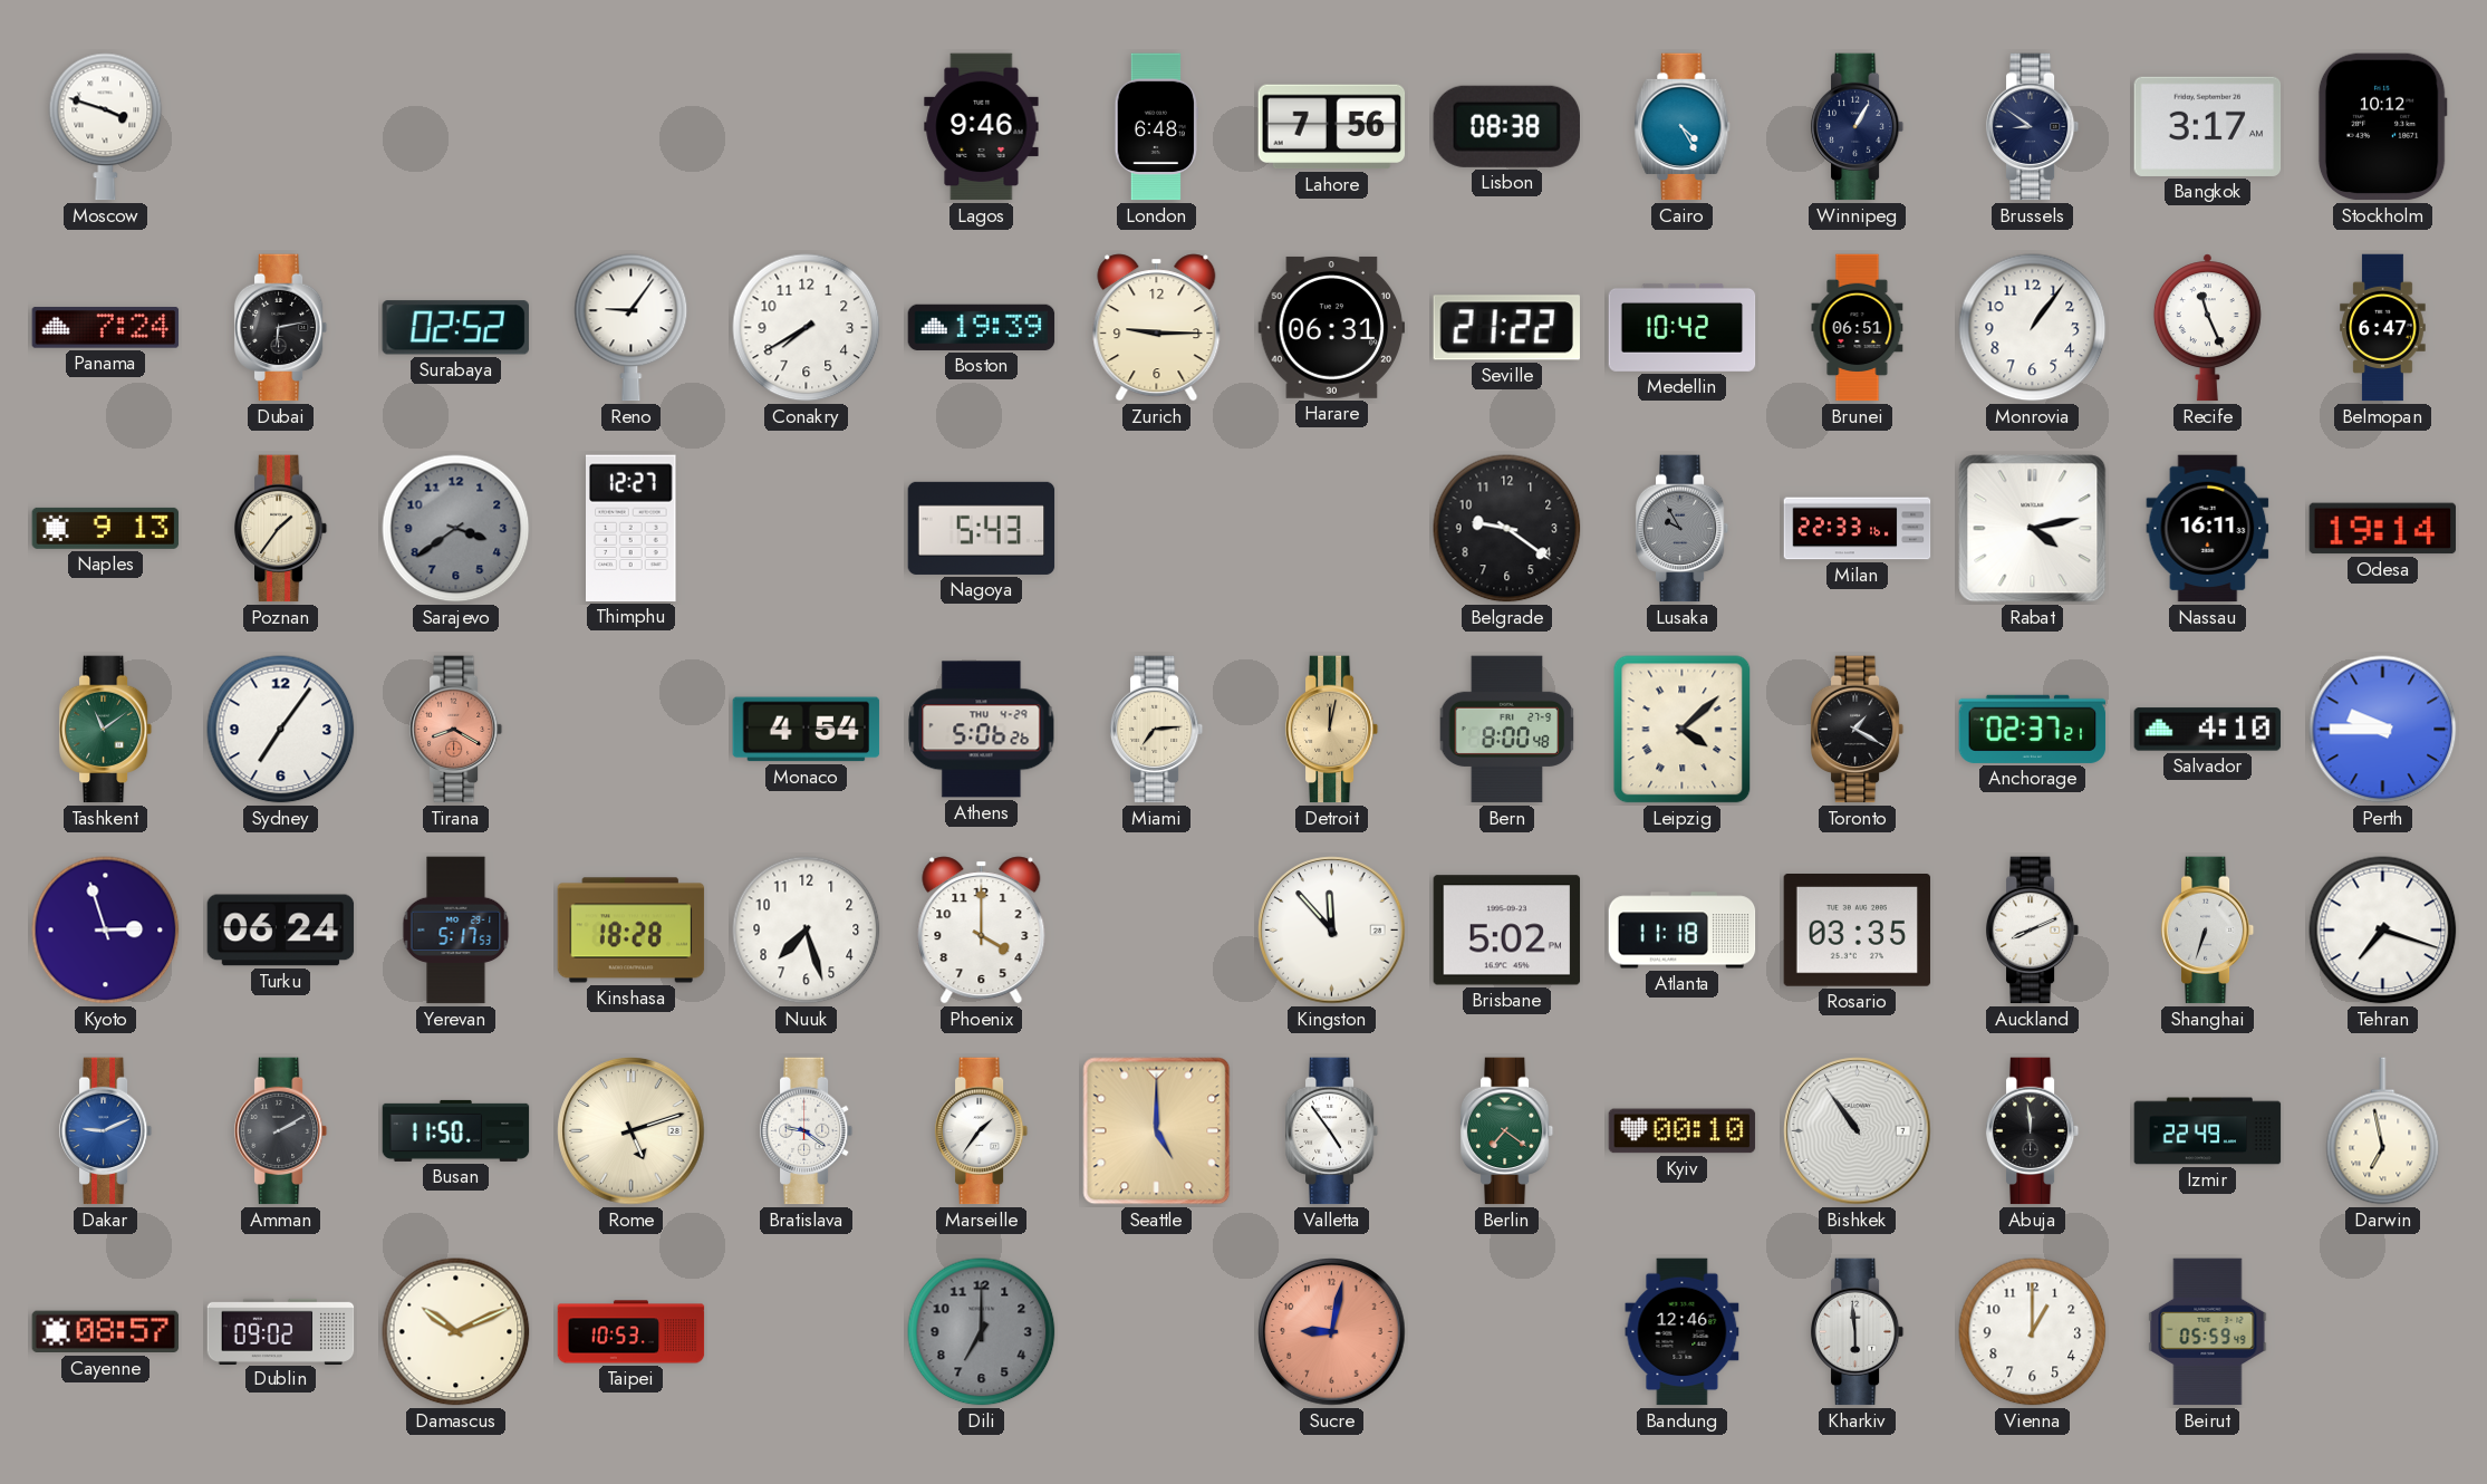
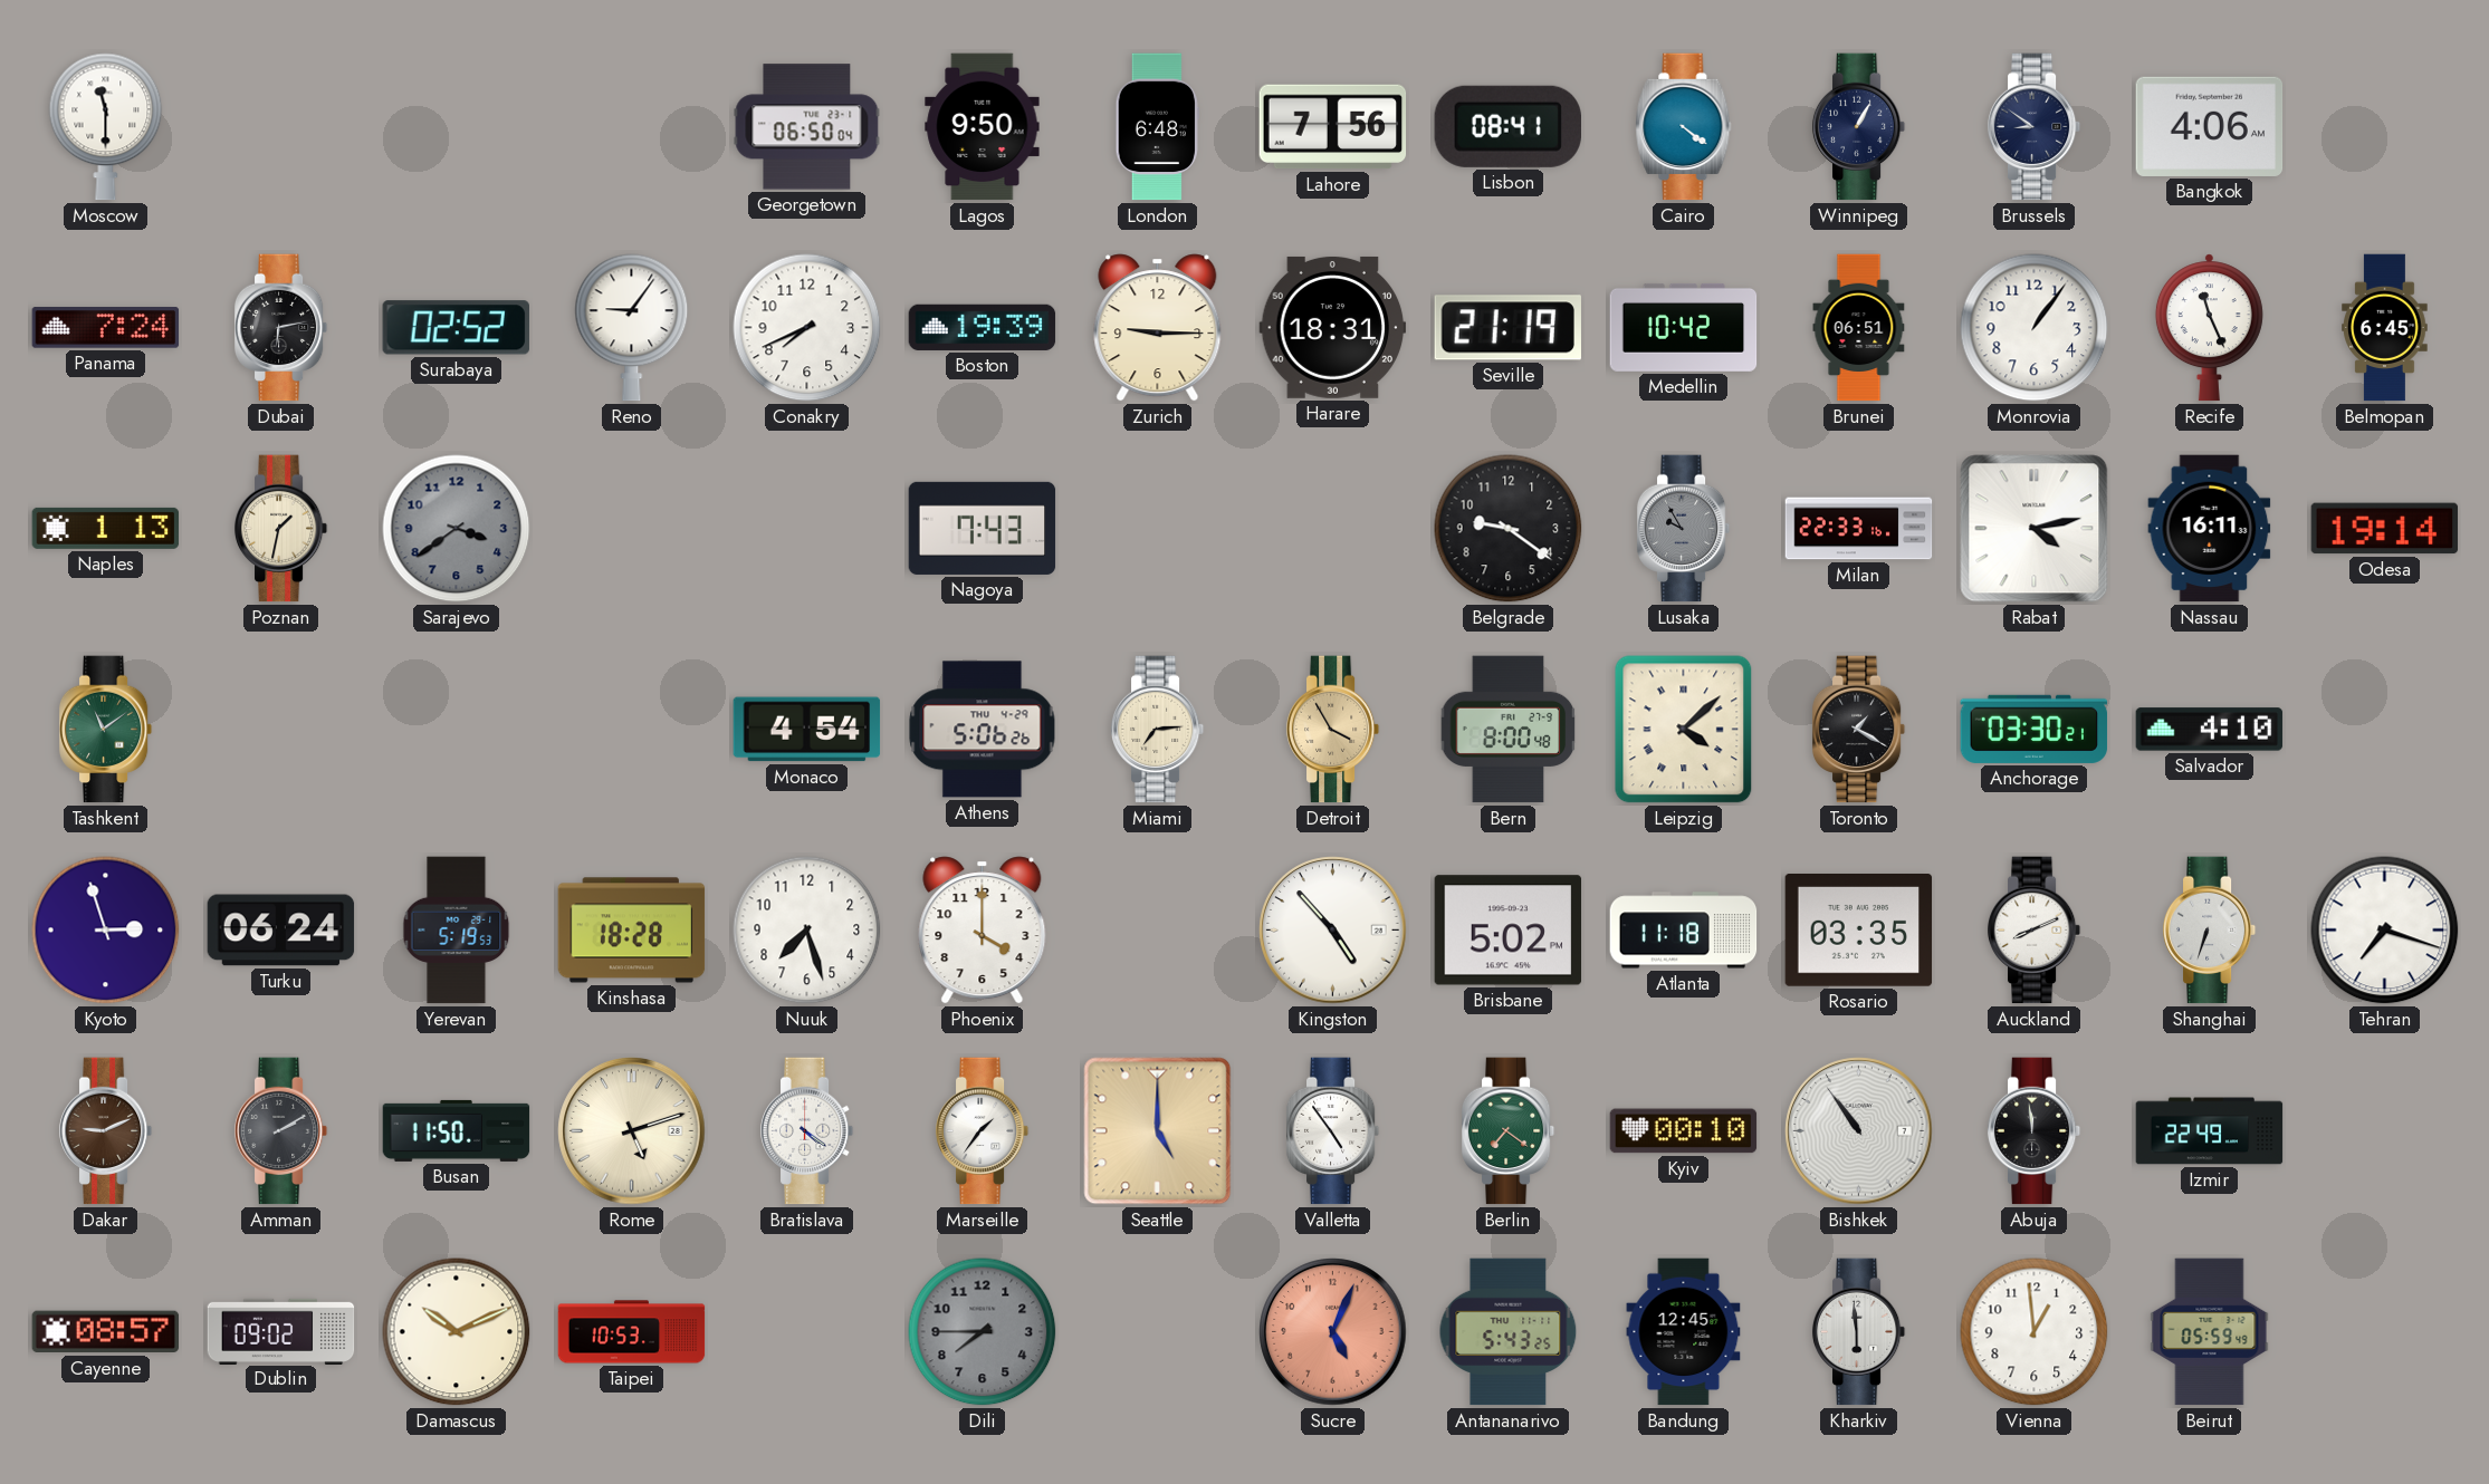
Moscow: 3:48 -> 11:30
Georgetown: none -> 06:50
Lagos: 9:46 -> 9:50
Lisbon: 08:38 -> 08:41
Cairo: 4:25 -> 4:21
Bangkok: 3:17 -> 4:06
Stockholm: 10:12 -> none
Conakry: 7:40 -> 7:41
Harare: 06:31 -> 18:31
Seville: 21:22 -> 21:19
Belmopan: 6:47 -> 6:45
Naples: 9:13 -> 1:13
Poznan: 1:36 -> 1:32
Thimphu: 12:27 -> none
Nagoya: 5:43 -> 7:43
Sydney: 7:06 -> none
Tirana: 8:20 -> none
Detroit: 12:02 -> 3:55
Anchorage: 02:37 -> 03:30
Perth: 9:45 -> none
Yerevan: 5:17 -> 5:19
Kingston: 11:53 -> 4:53
Dakar dial: blue -> brown
Bratislava: 9:21 -> 4:21
Darwin: 6:58 -> none
Dili: 7:00 -> 7:45
Sucre: 9:02 -> 5:04
Antananarivo: none -> 5:43
Bandung: 12:46 -> 12:45
Vienna: 1:00 -> 12:59
